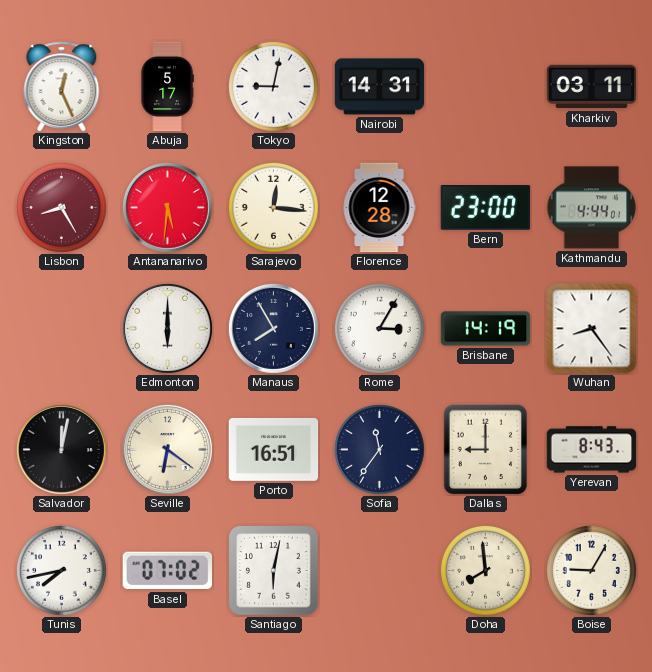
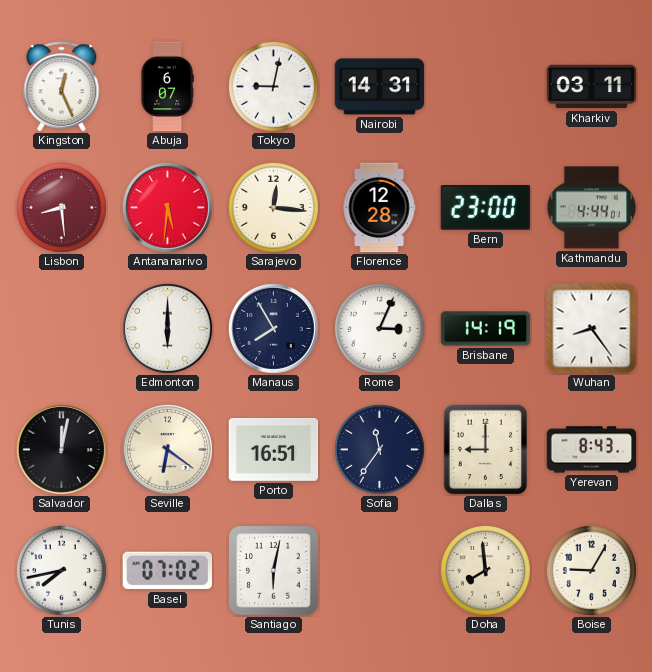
Abuja: 5:17 -> 6:07
Lisbon: 8:25 -> 8:29
Rome: 3:05 -> 3:04
